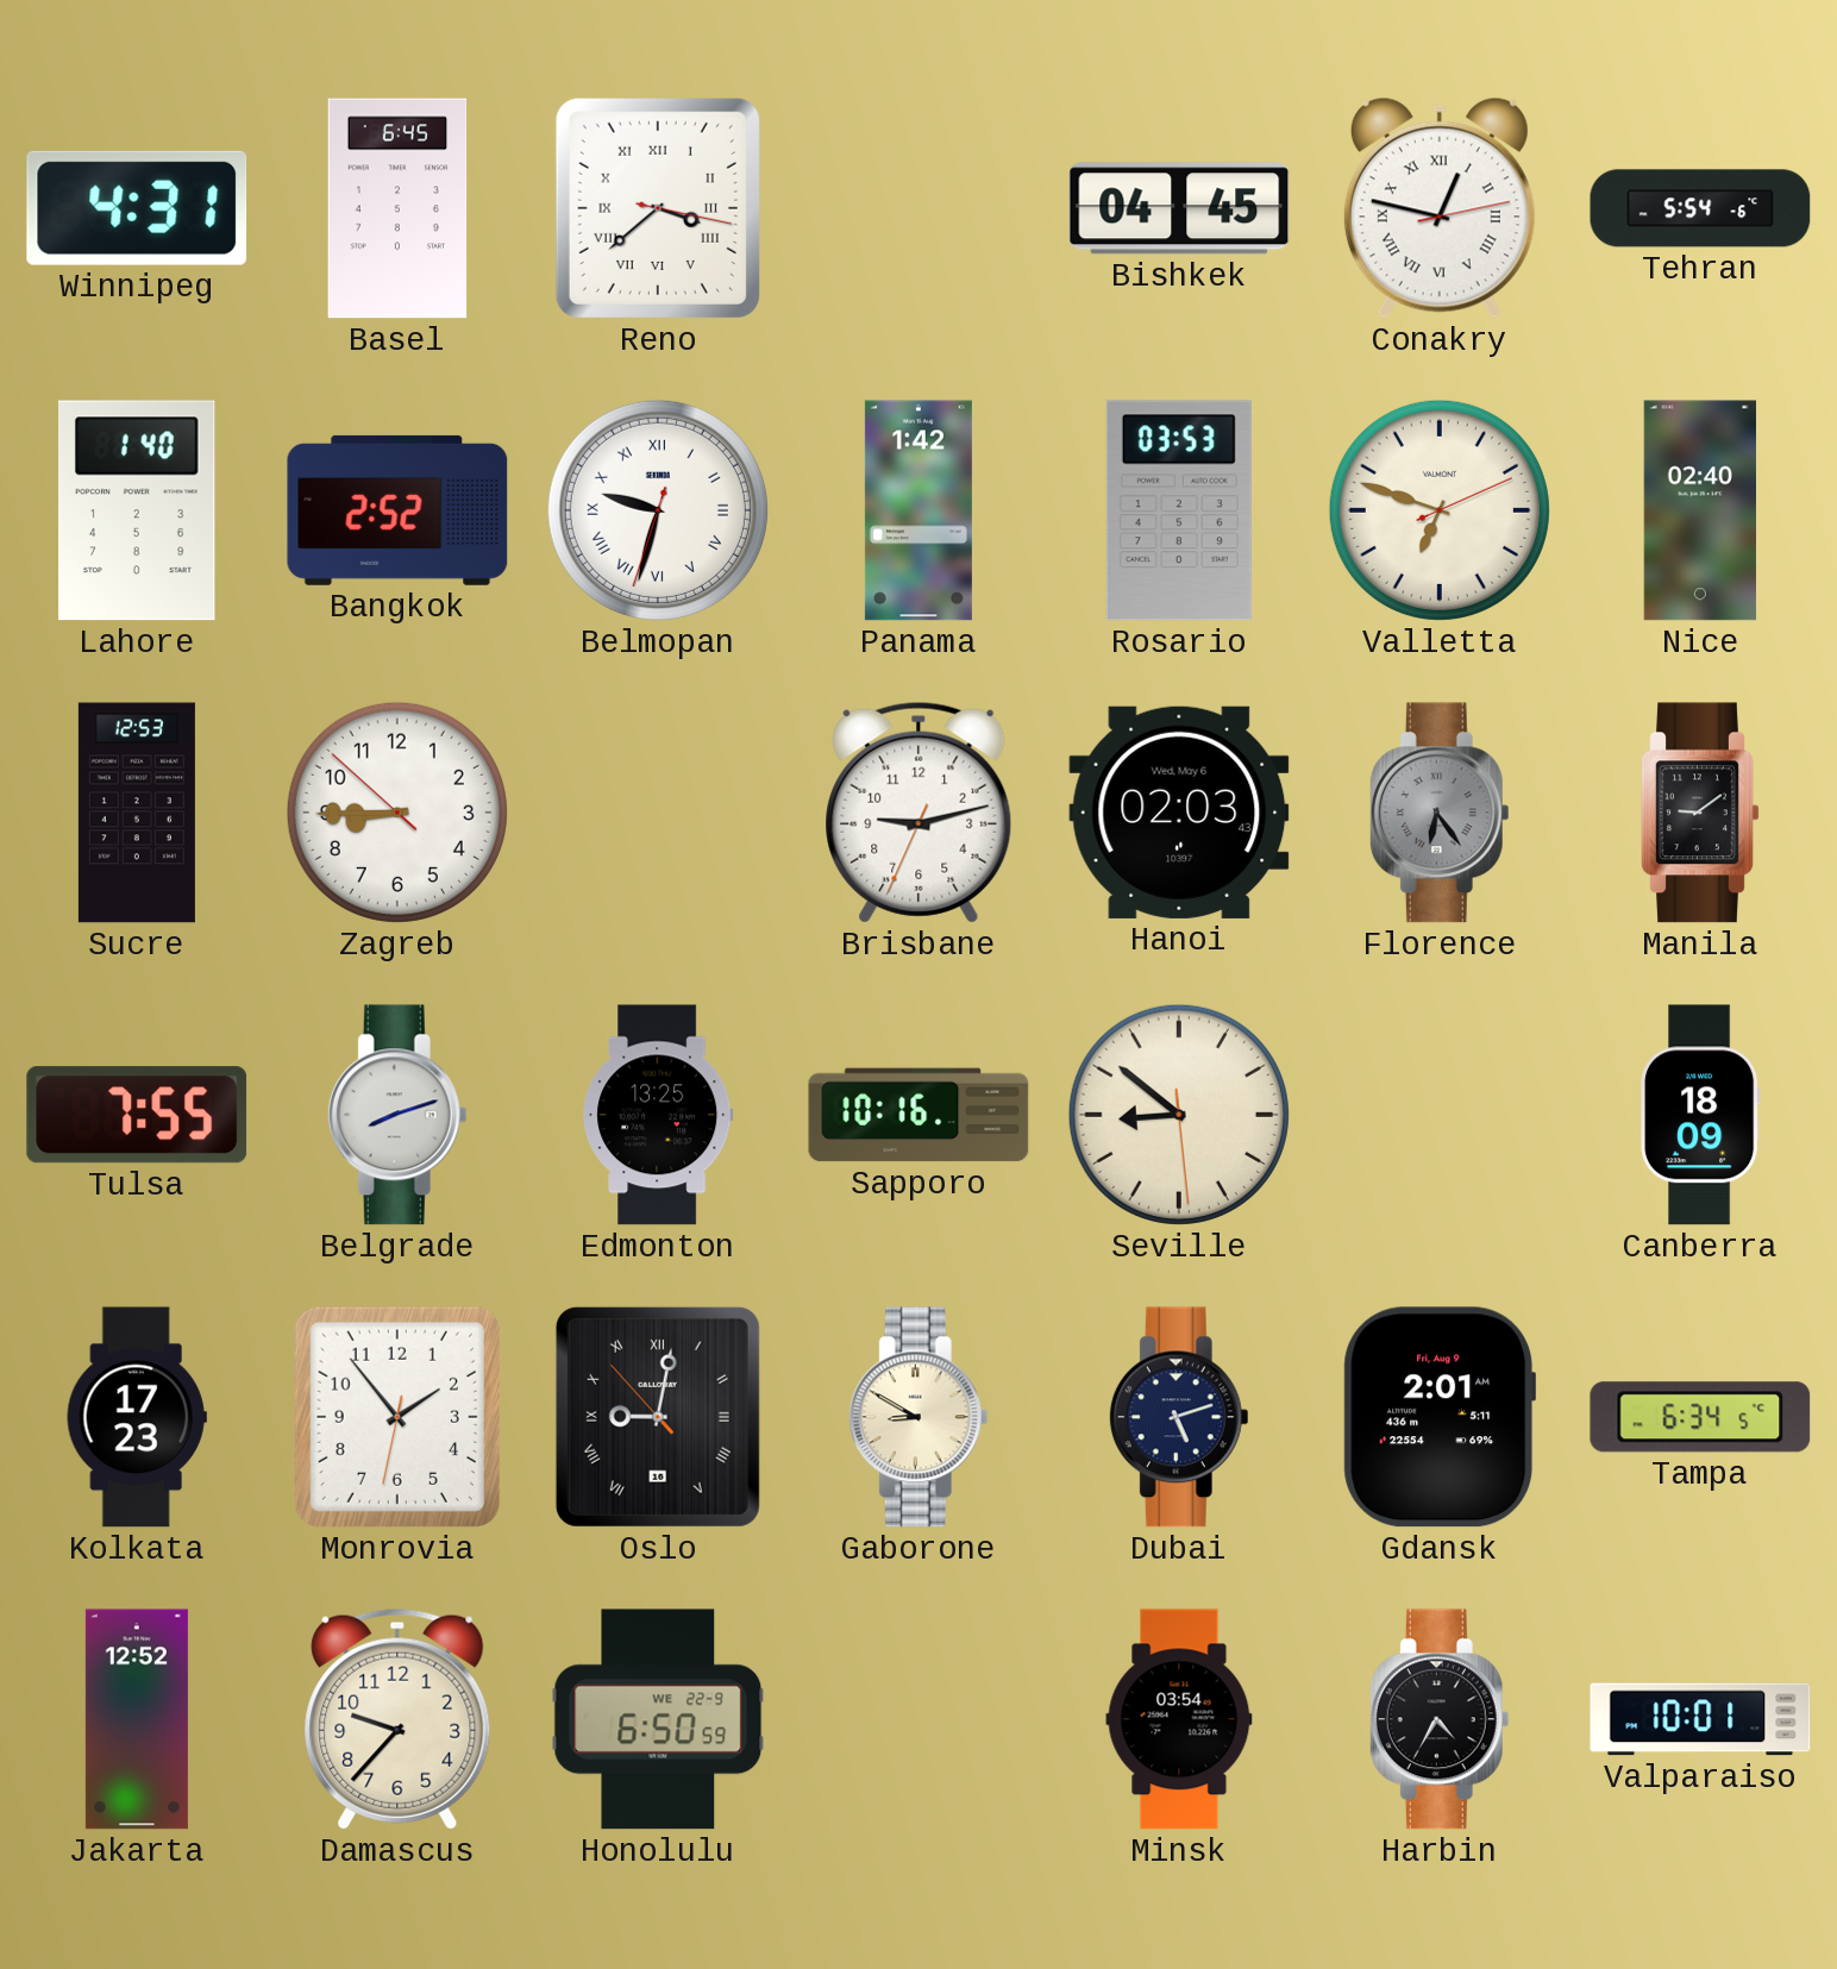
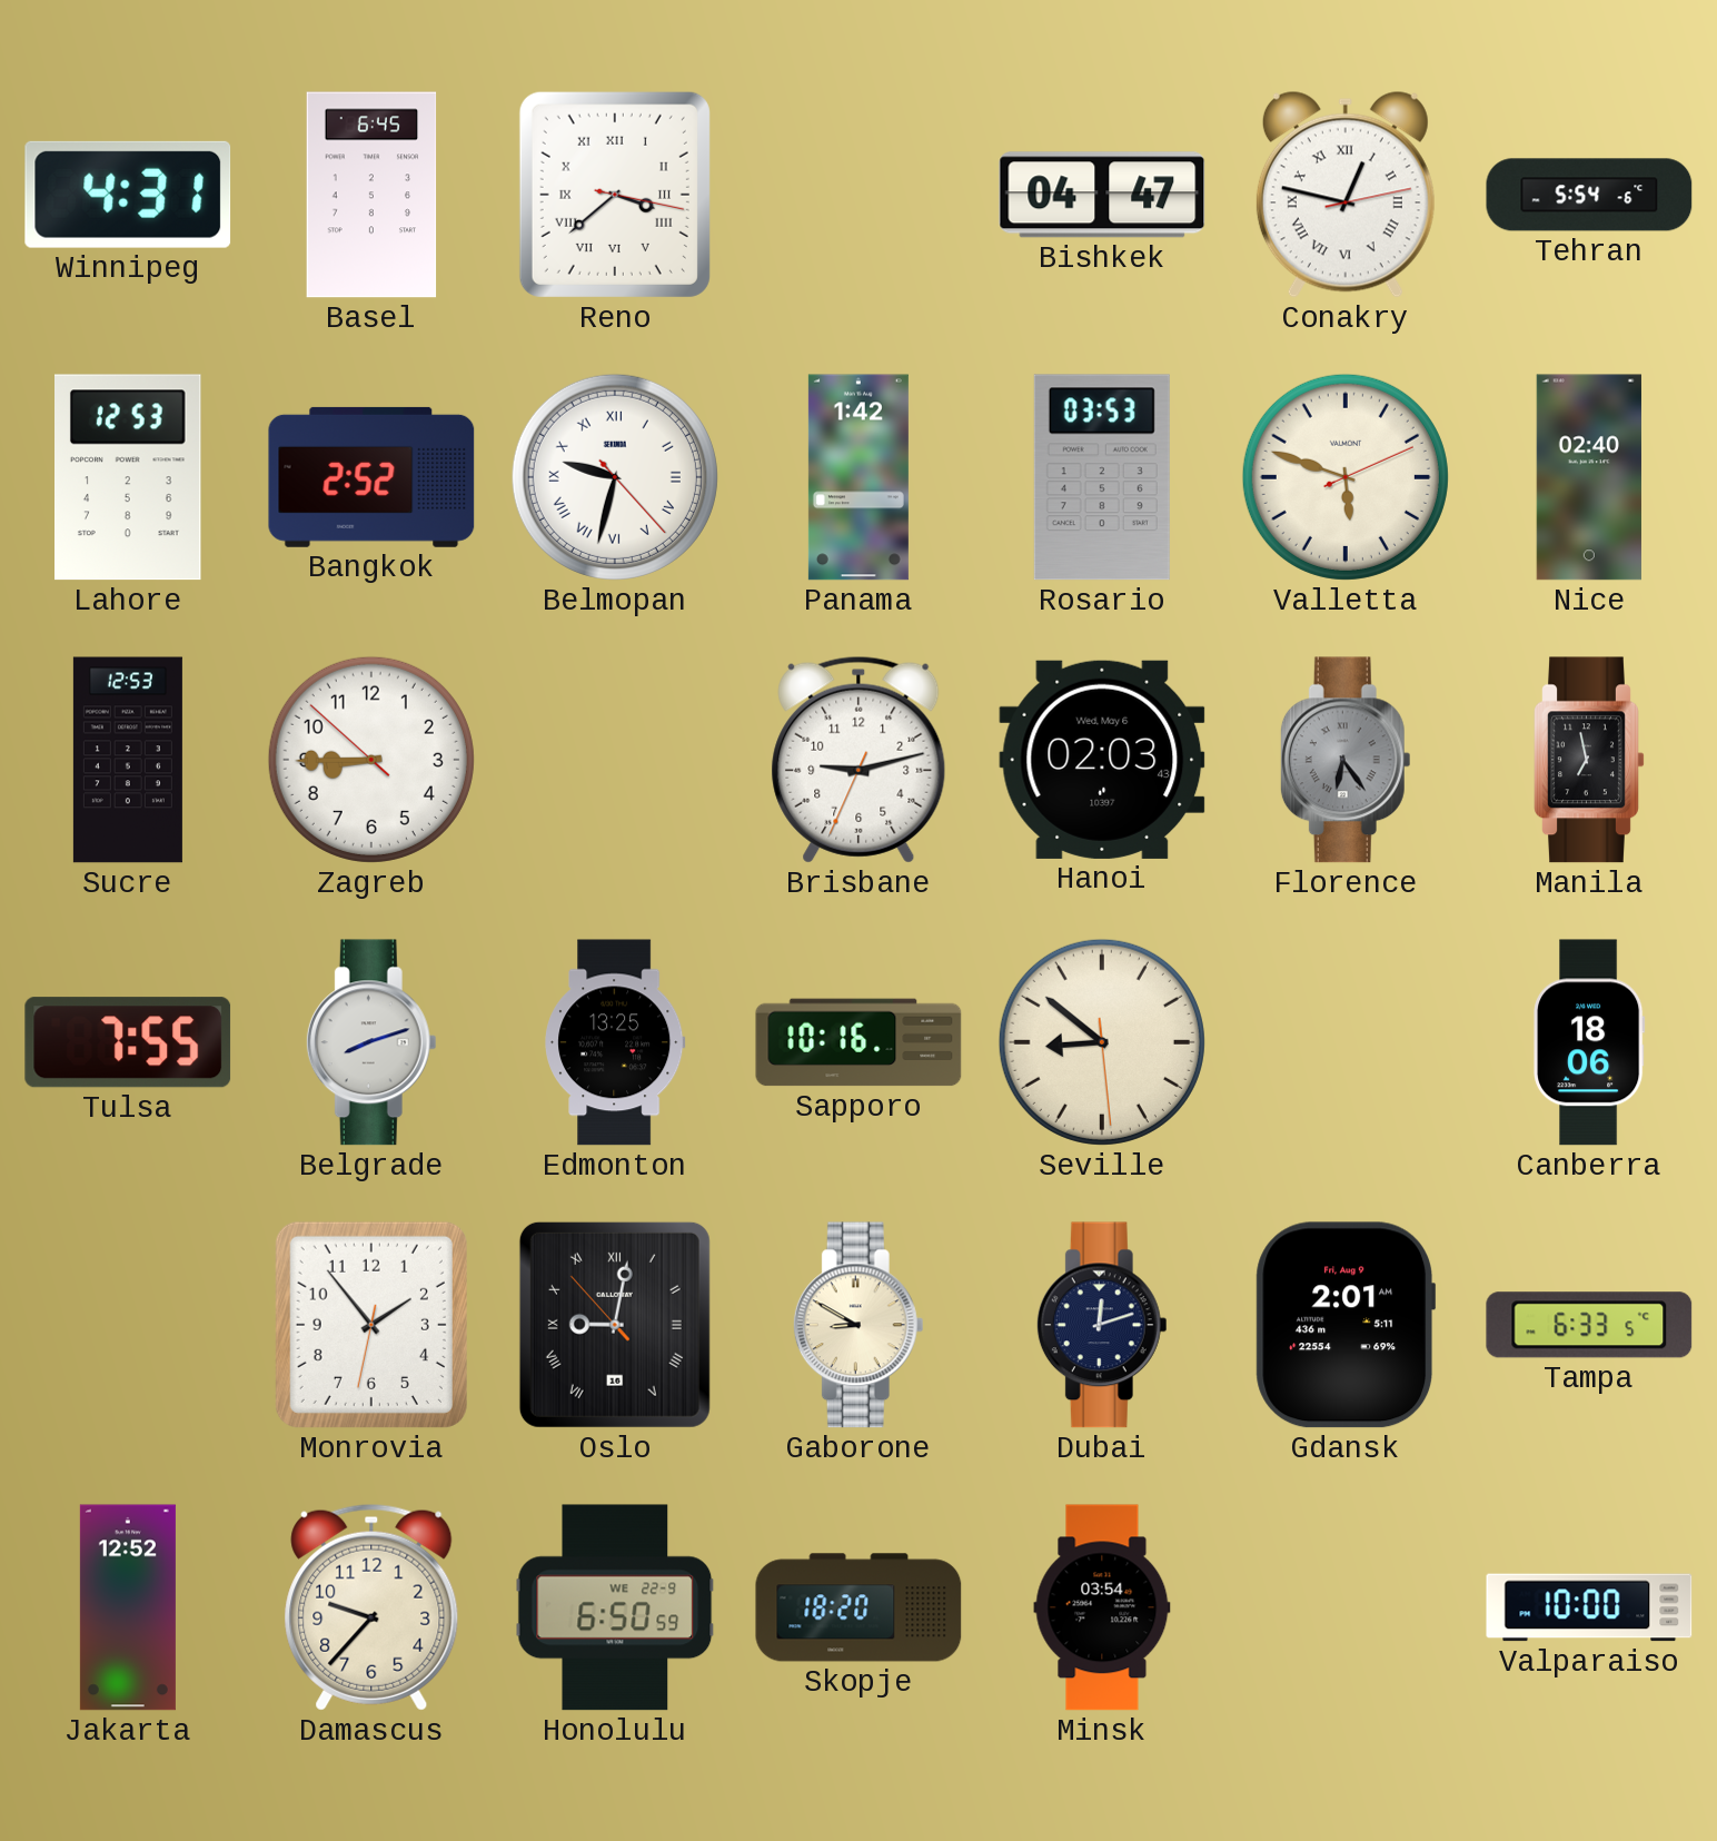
Bishkek: 04:45 -> 04:47
Lahore: 1:40 -> 12:53
Belmopan: 9:32:33 -> 9:32:23
Valletta: 6:48 -> 5:48
Manila: 9:09 -> 6:58
Canberra: 18:09 -> 18:06
Kolkata: 17:23 -> none
Dubai: 5:12 -> 12:12
Tampa: 6:34 -> 6:33
Skopje: none -> 18:20
Harbin: 4:35 -> none
Valparaiso: 10:01 -> 10:00
